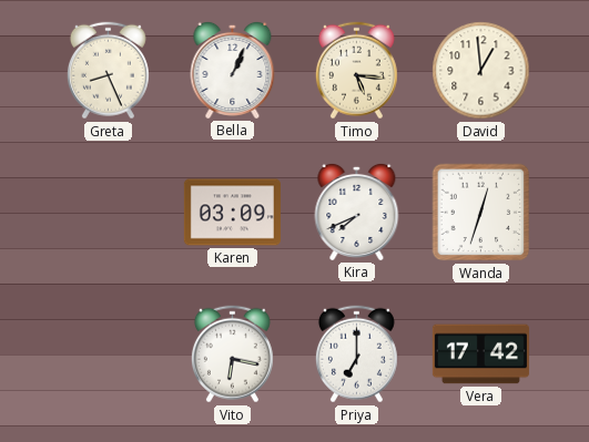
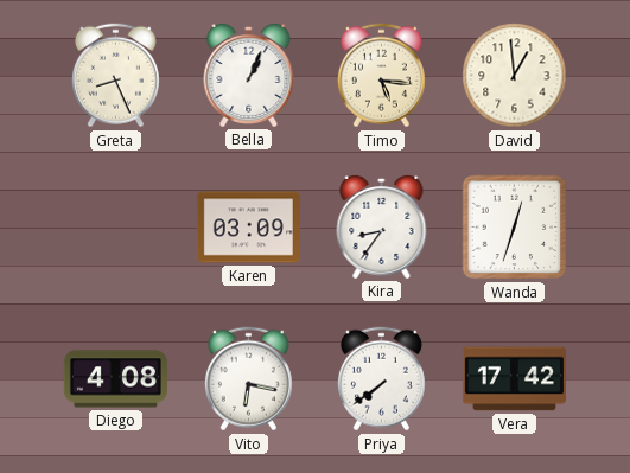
Kira: 7:41 -> 8:36
Diego: none -> 4:08
Priya: 7:00 -> 7:39
